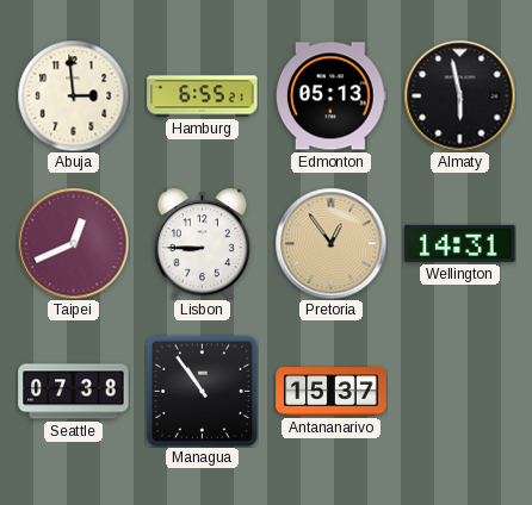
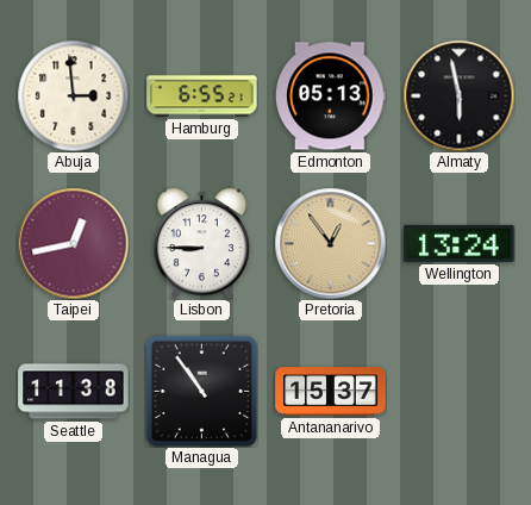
Taipei: 12:41 -> 12:43
Wellington: 14:31 -> 13:24
Seattle: 07:38 -> 11:38
